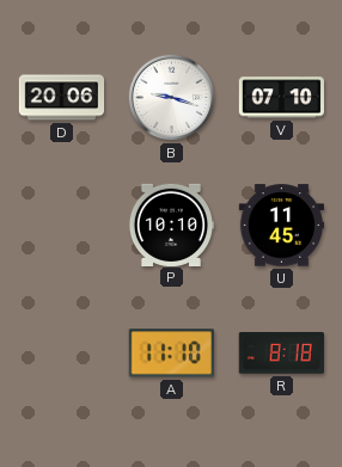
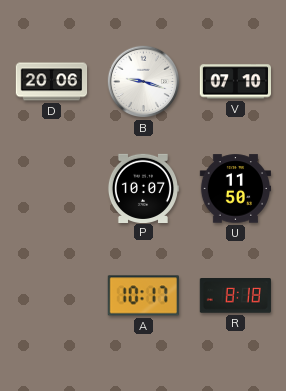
P: 10:10 -> 10:07
U: 11:45 -> 11:50
A: 11:10 -> 10:17
